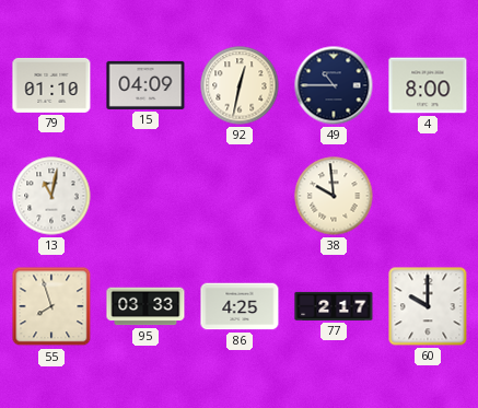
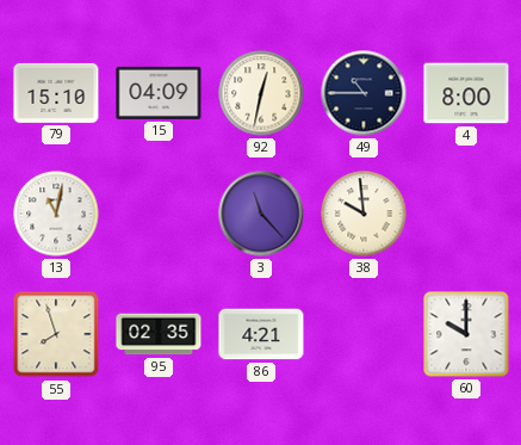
79: 01:10 -> 15:10
3: none -> 11:23
95: 03:33 -> 02:35
86: 4:25 -> 4:21
77: 2:17 -> none
